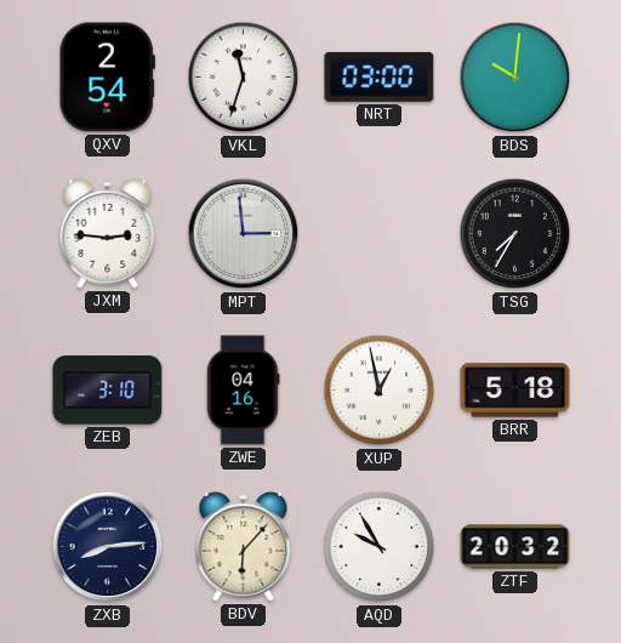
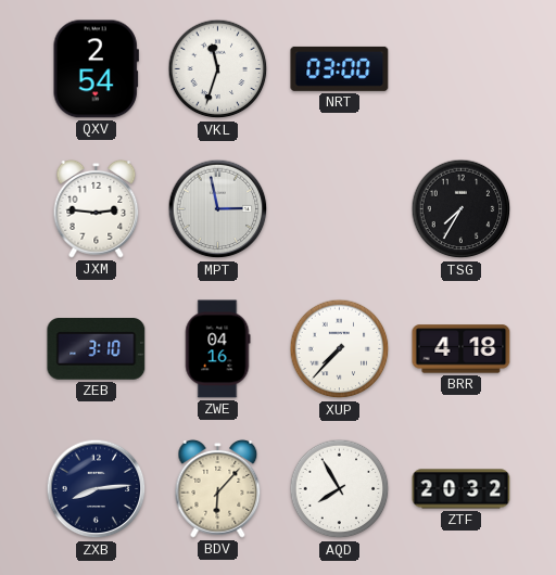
BDS: 10:01 -> none
MPT: 2:59 -> 2:58
XUP: 12:58 -> 7:37
BRR: 5:18 -> 4:18
AQD: 9:55 -> 7:55
